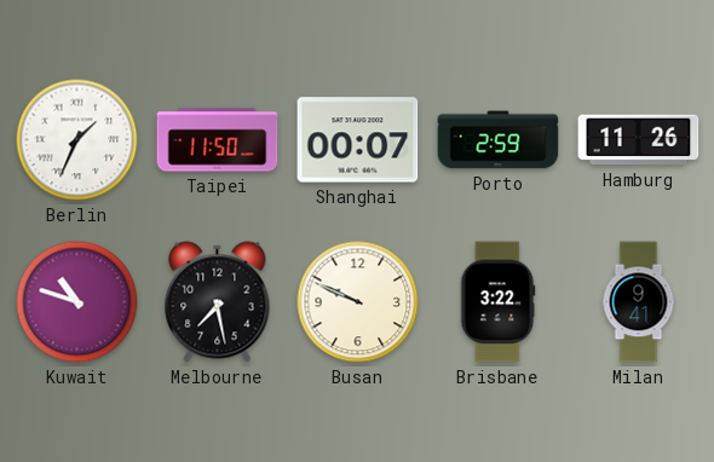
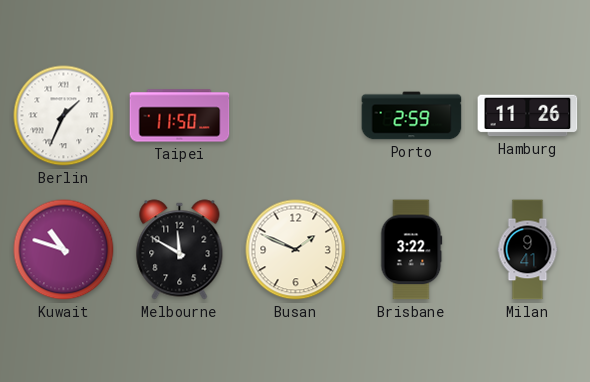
Shanghai: 00:07 -> none
Melbourne: 7:28 -> 11:50
Busan: 9:49 -> 1:49
